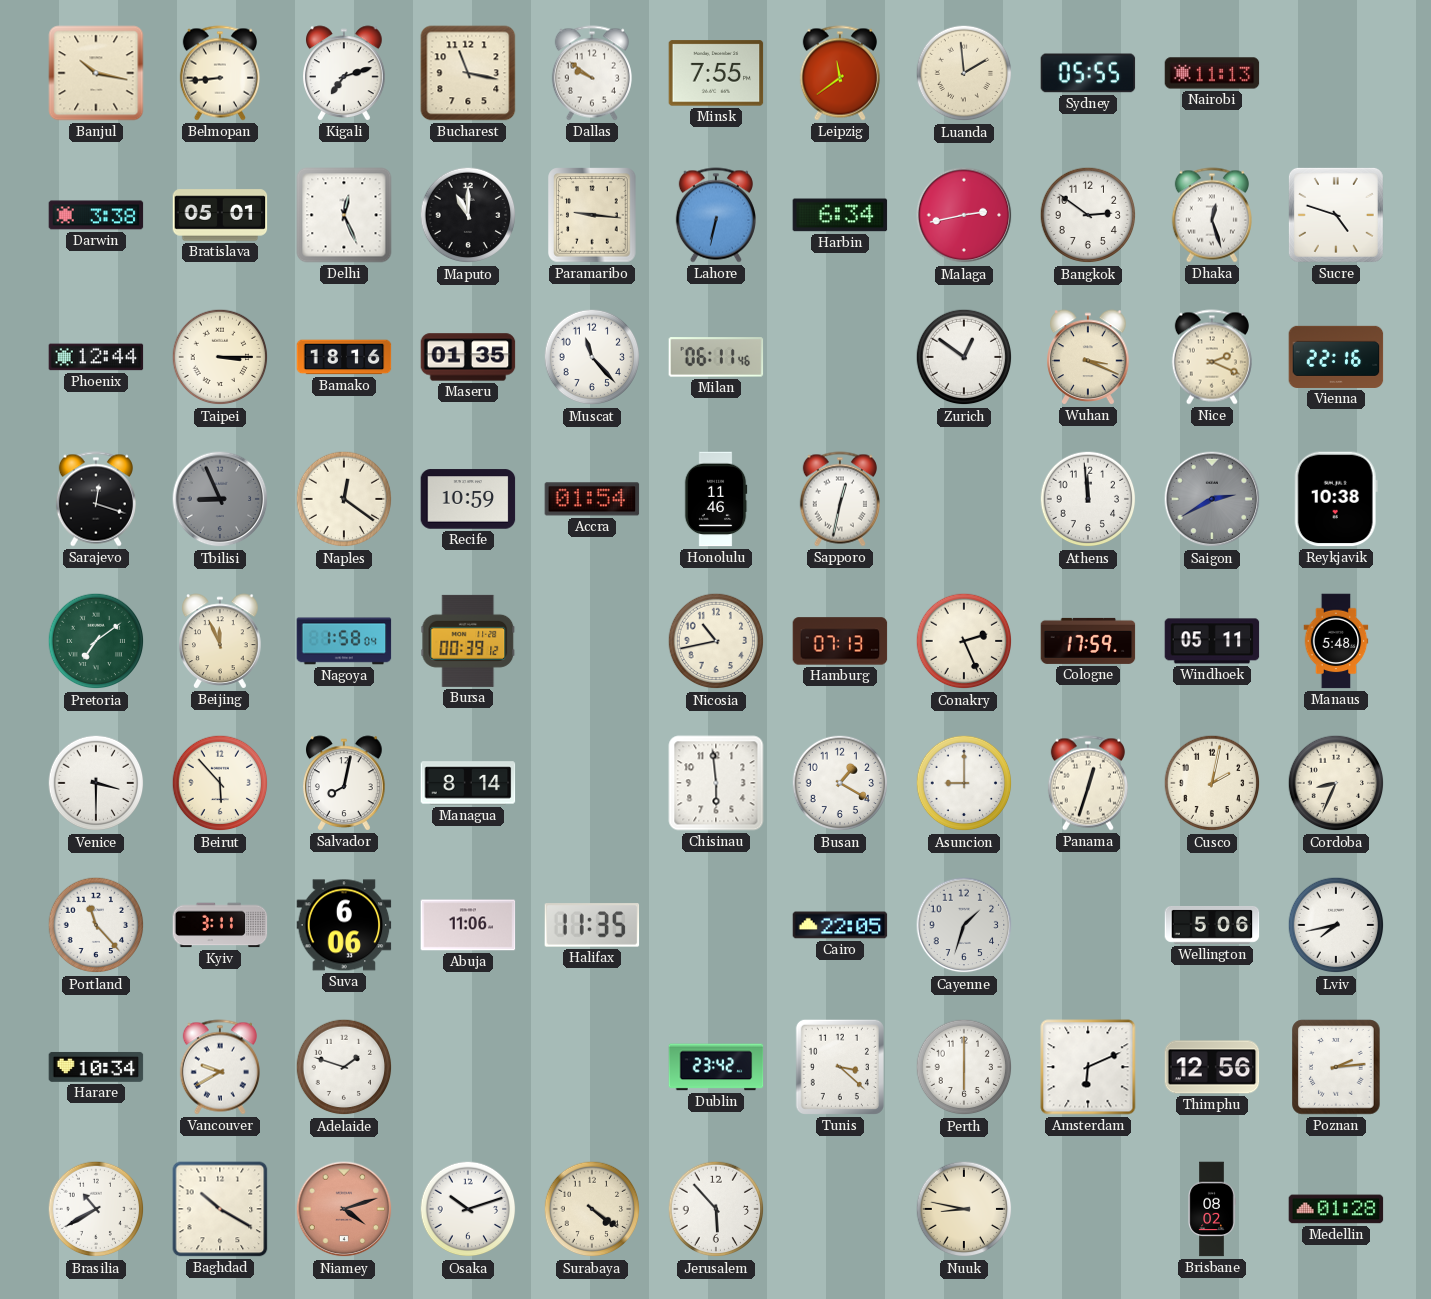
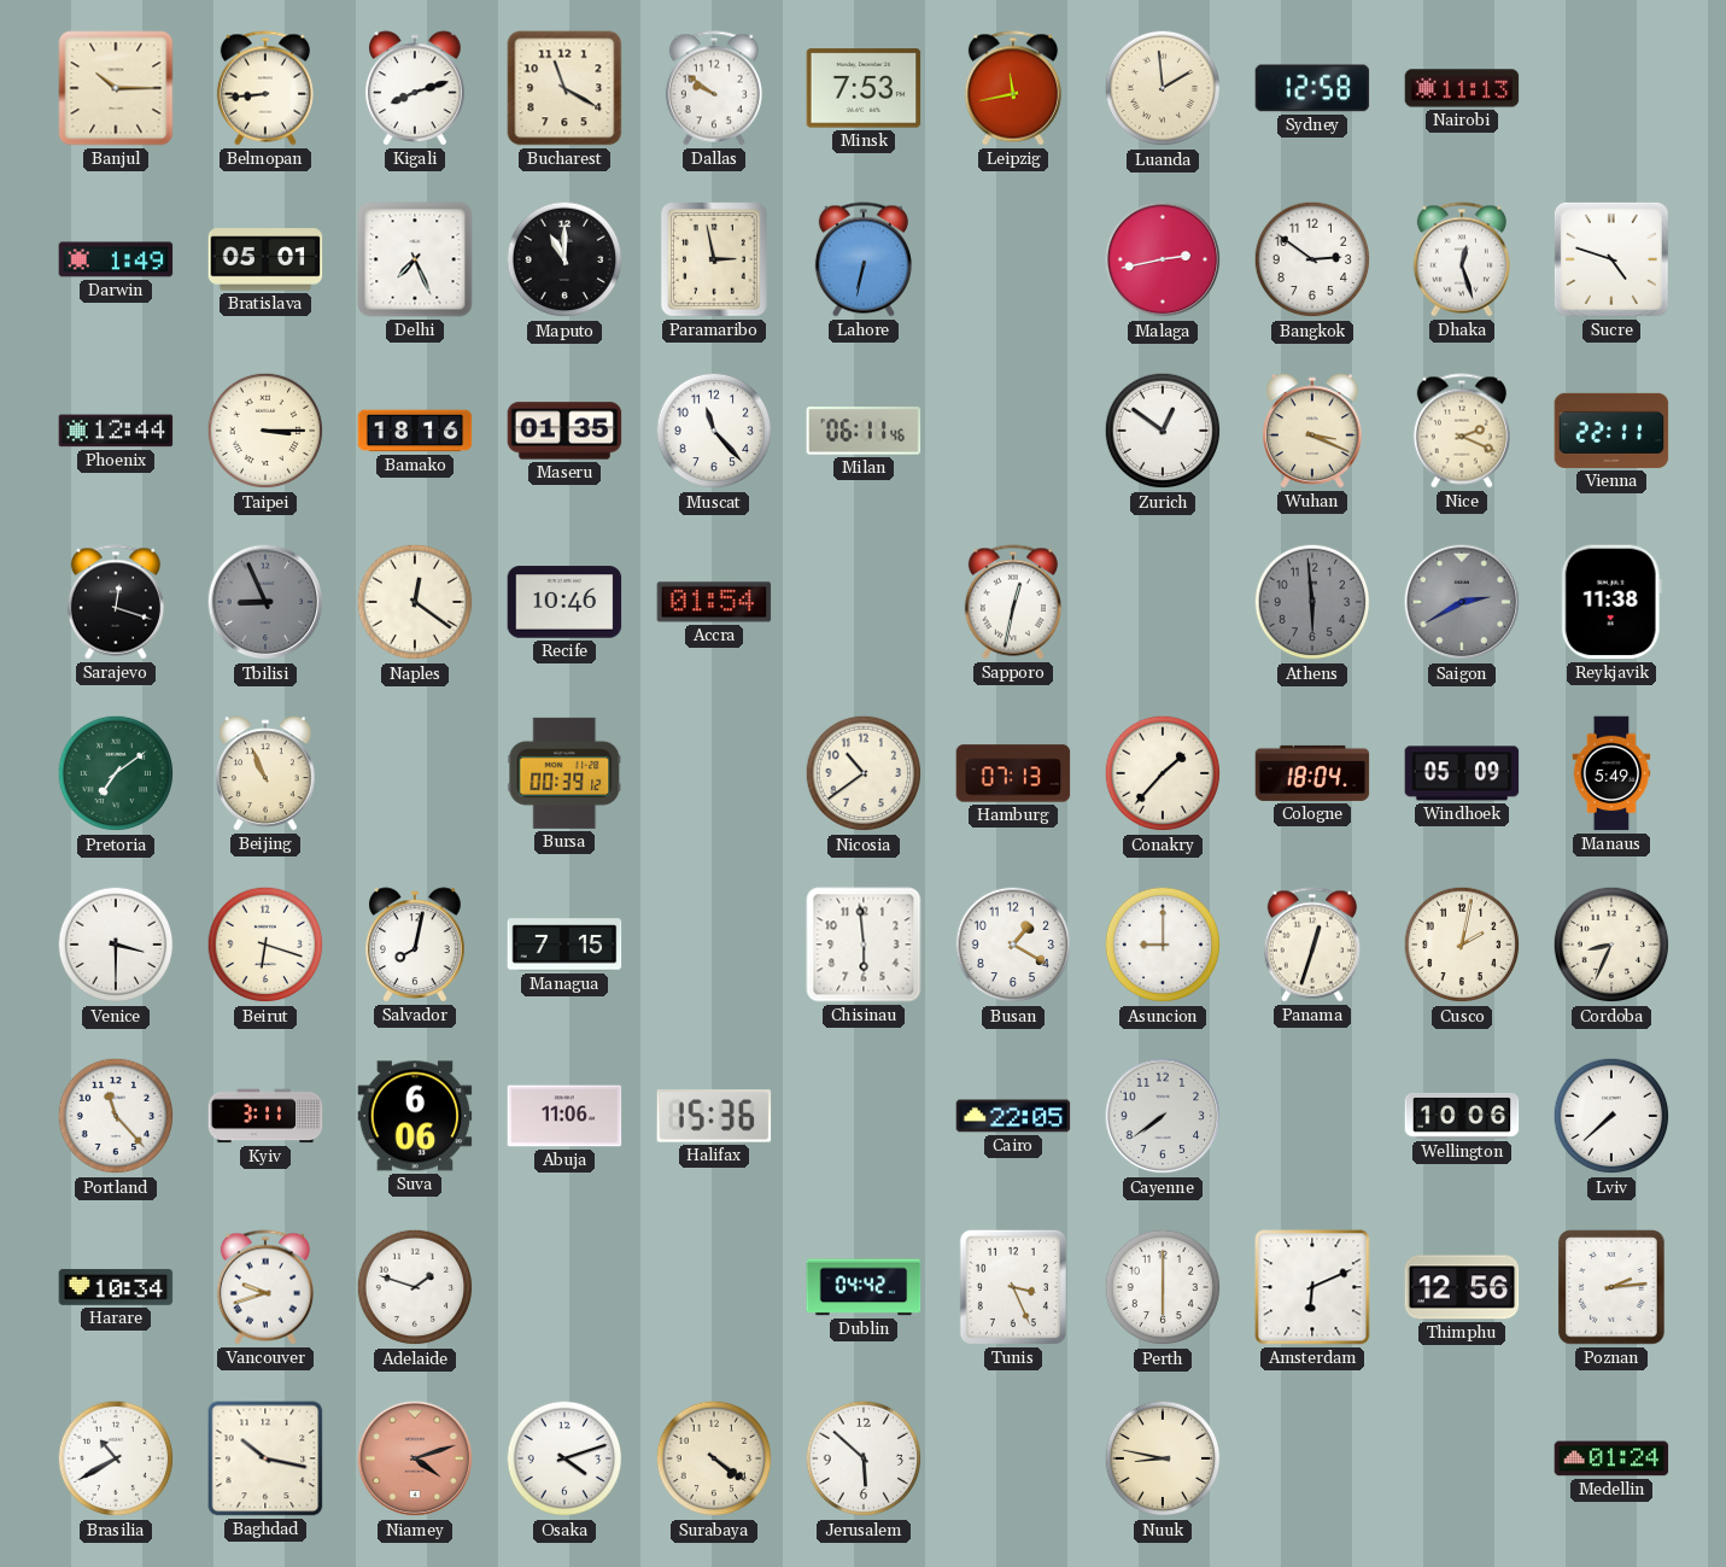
Banjul: 10:17 -> 10:15
Kigali: 7:12 -> 8:12
Bucharest: 11:17 -> 11:20
Minsk: 7:55 -> 7:53
Leipzig: 11:39 -> 11:43
Sydney: 05:55 -> 12:58
Darwin: 3:38 -> 1:49
Delhi: 12:26 -> 7:26
Paramaribo: 9:16 -> 2:58
Harbin: 6:34 -> none
Vienna: 22:16 -> 22:11
Recife: 10:59 -> 10:46
Honolulu: 11:46 -> none
Athens: 11:59 -> 5:59
Athens dial: white -> grey
Reykjavik: 10:38 -> 11:38
Beijing: 11:56 -> 10:56
Nagoya: 1:58 -> none
Nicosia: 10:43 -> 10:39
Conakry: 2:26 -> 1:37
Cologne: 17:59 -> 18:04
Windhoek: 05:11 -> 05:09
Manaus: 5:48 -> 5:49
Beirut: 5:53 -> 6:18
Managua: 8:14 -> 7:15
Halifax: 11:35 -> 15:36
Cayenne: 1:33 -> 7:39
Wellington: 5:06 -> 10:06
Lviv: 7:43 -> 7:38
Vancouver: 9:40 -> 9:42
Dublin: 23:42 -> 04:42
Tunis: 3:22 -> 3:26
Baghdad: 10:20 -> 10:17
Osaka: 10:12 -> 4:12
Jerusalem: 5:53 -> 5:52
Brisbane: 08:02 -> none
Medellin: 01:28 -> 01:24
